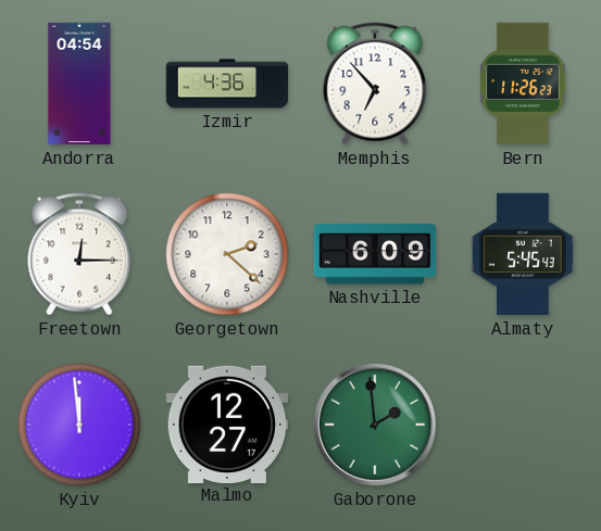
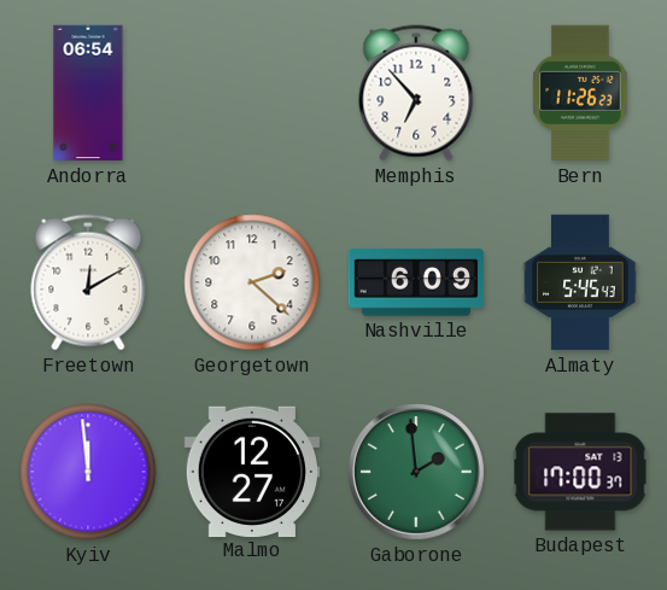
Andorra: 04:54 -> 06:54
Izmir: 4:36 -> none
Freetown: 12:15 -> 12:10
Budapest: none -> 17:00
